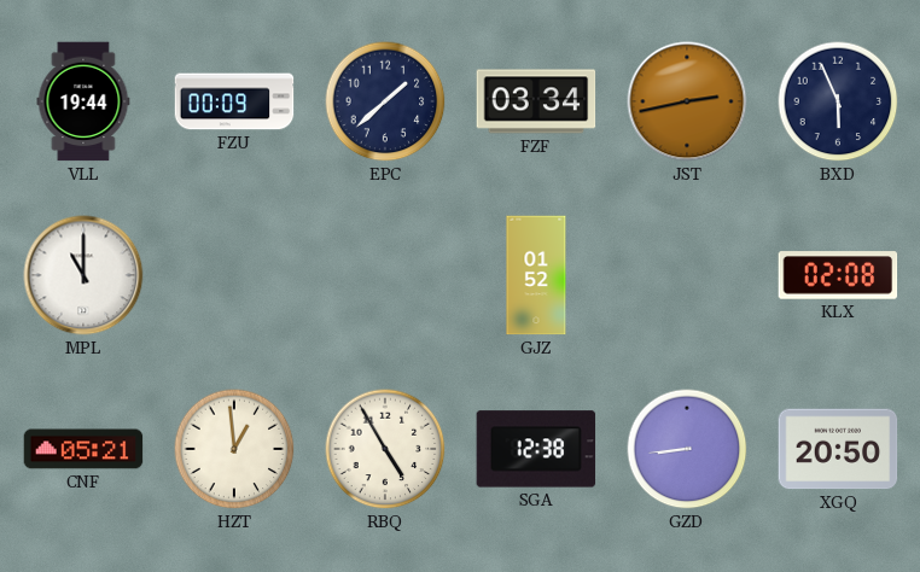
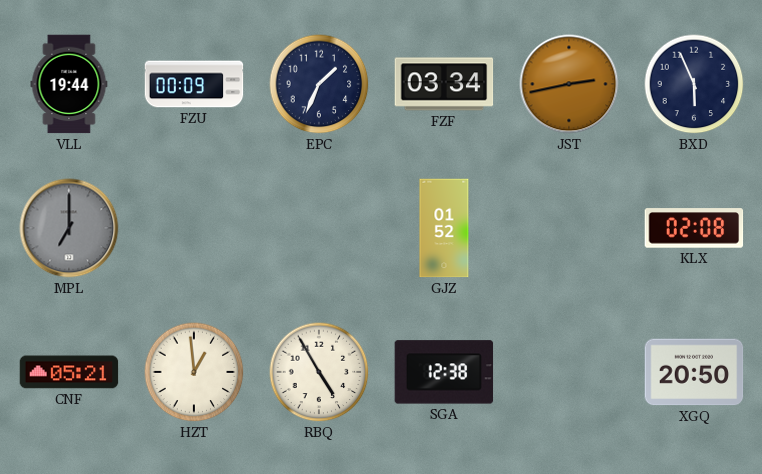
EPC: 1:38 -> 1:34
MPL: 11:00 -> 7:00
MPL dial: white -> grey
GZD: 8:44 -> none
